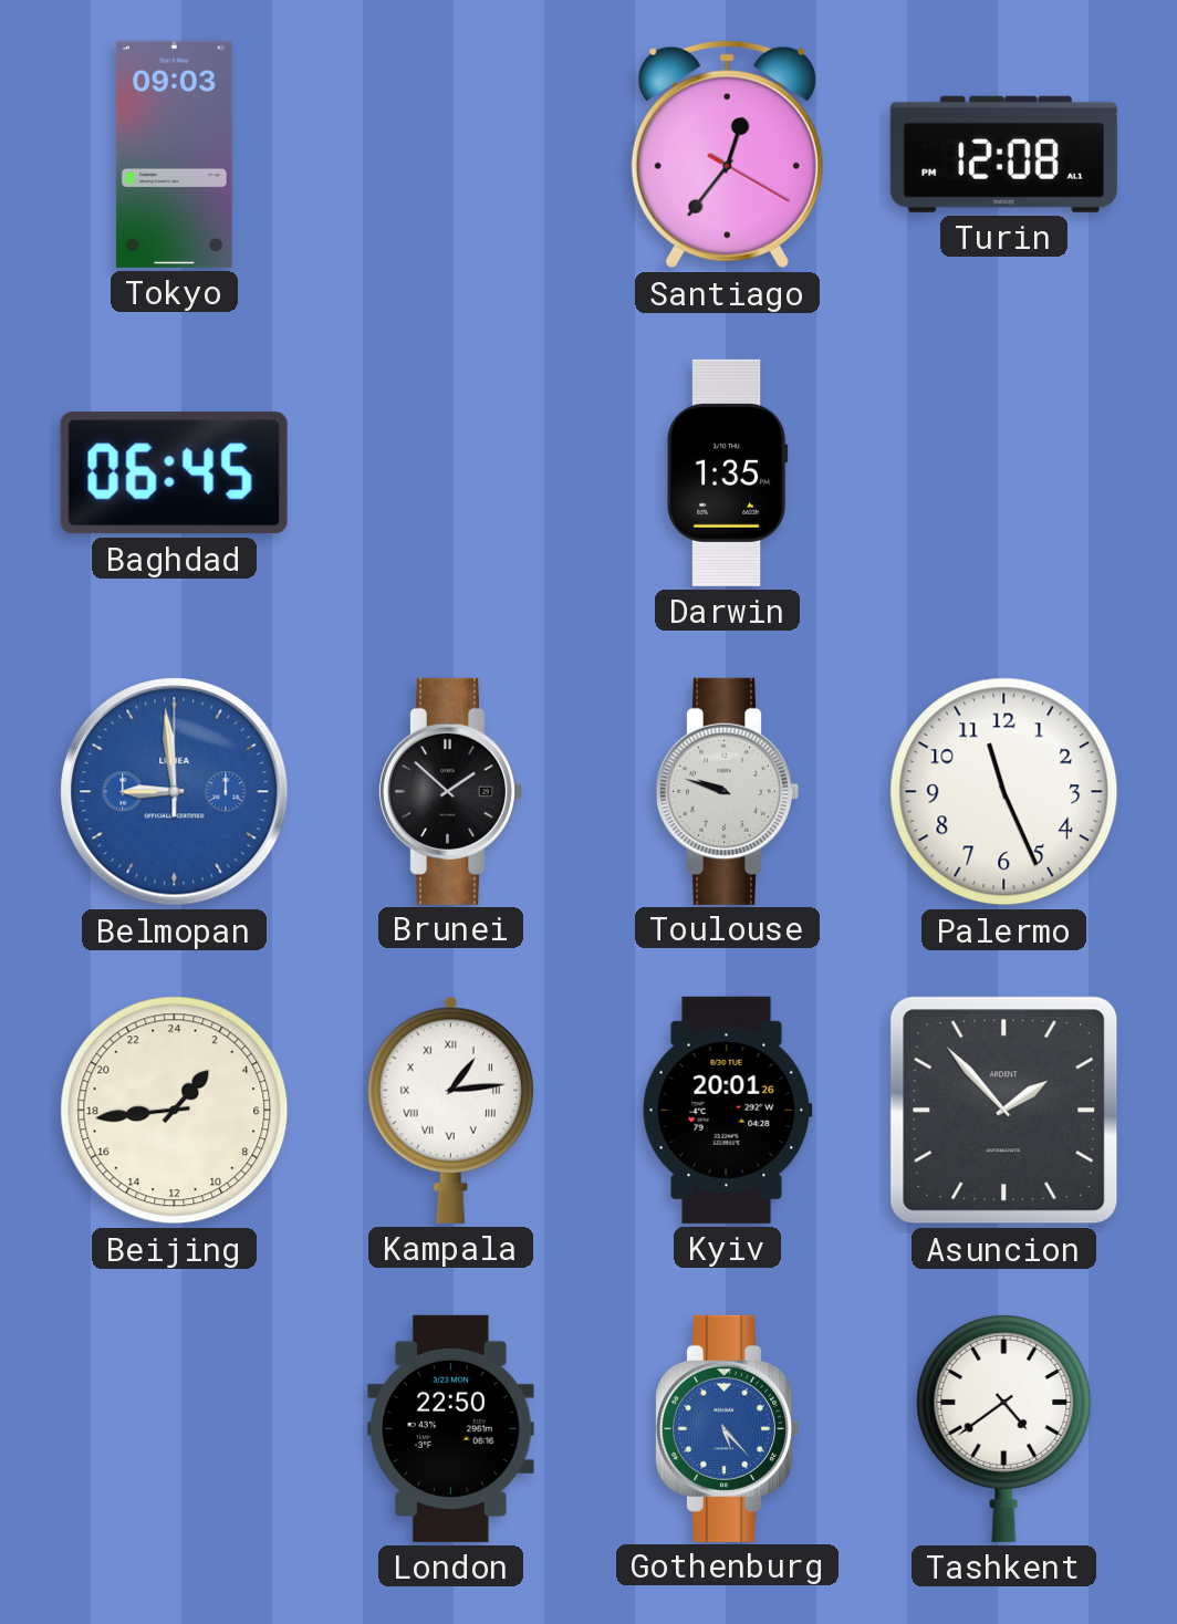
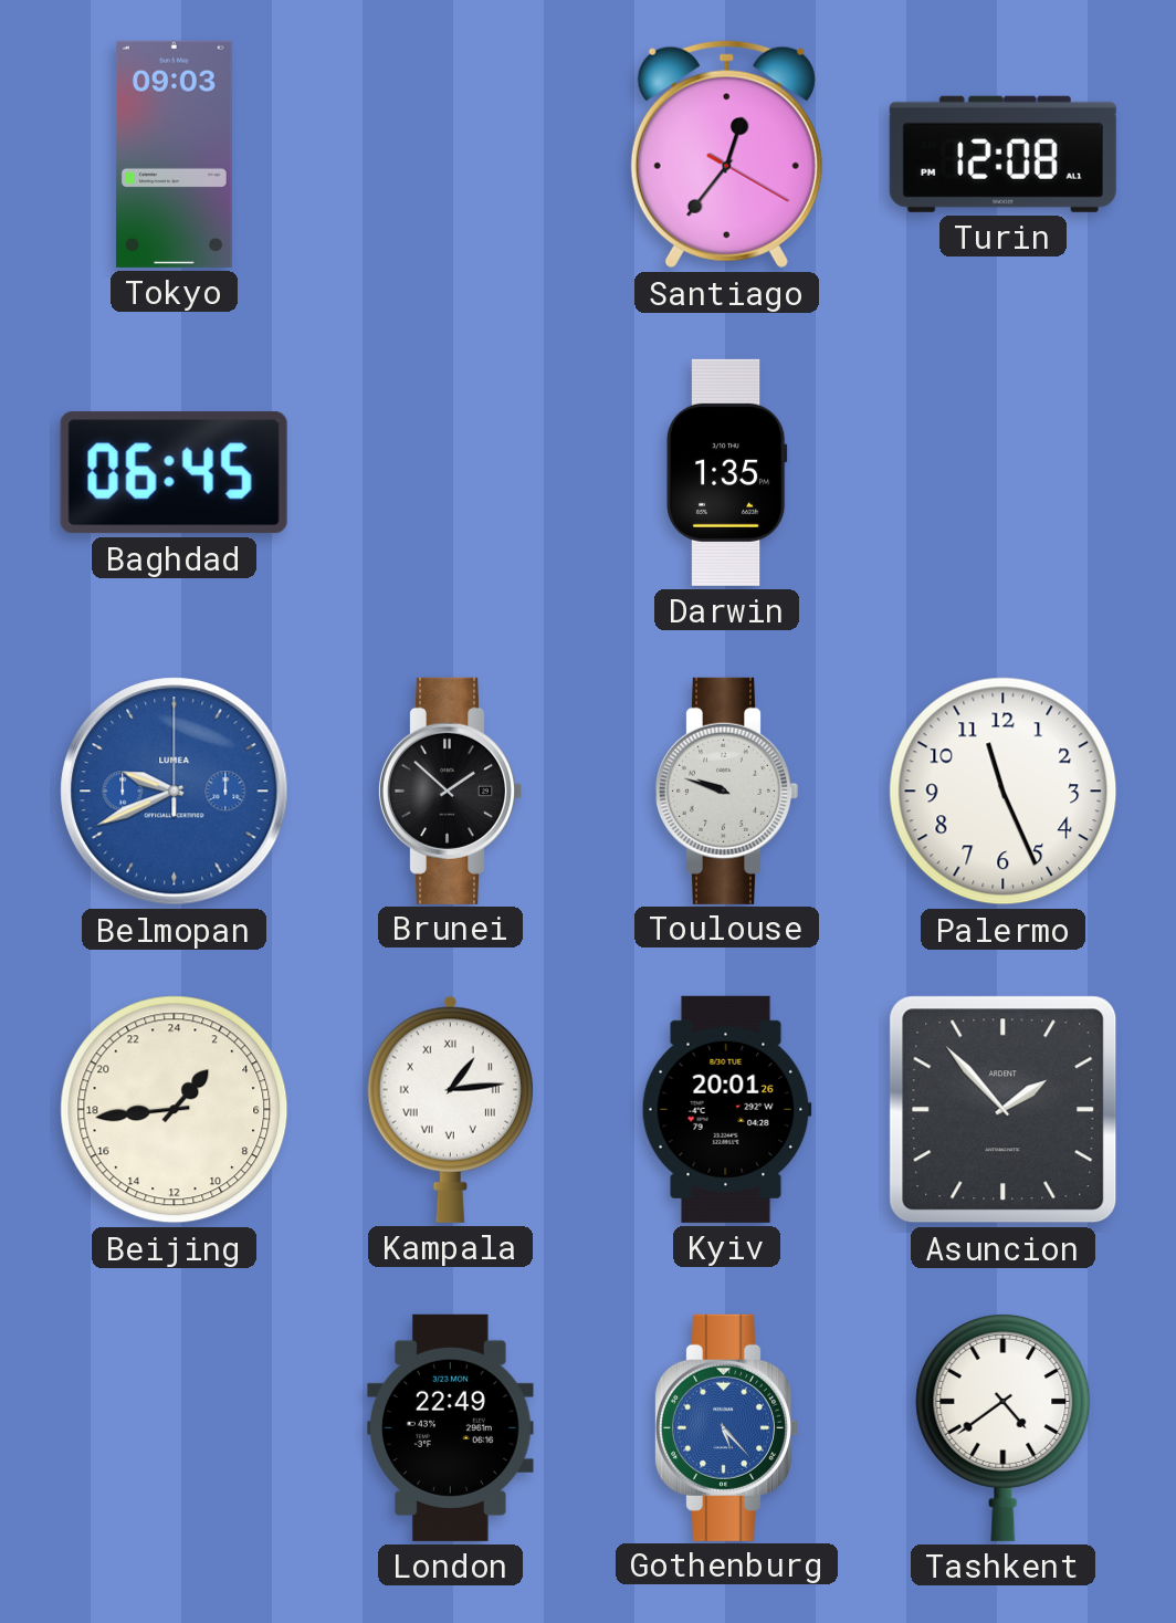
Belmopan: 8:59 -> 9:41
London: 22:50 -> 22:49
